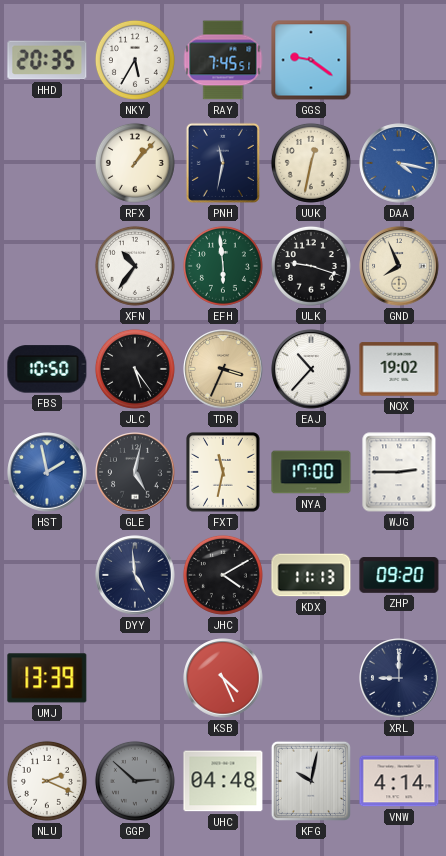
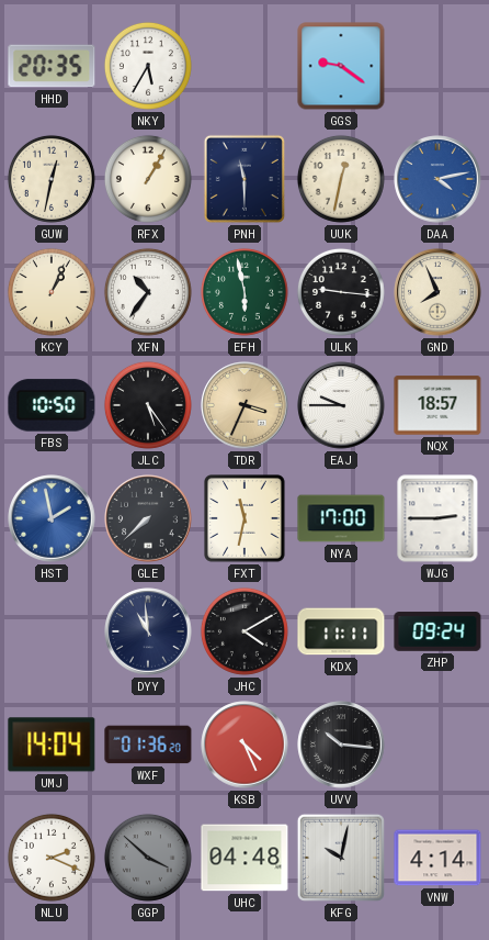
RAY: 7:45 -> none
GUW: none -> 12:32
RFX: 1:07 -> 1:05
PNH: 11:32 -> 11:30
DAA: 4:17 -> 4:13
KCY: none -> 1:04
EFH: 5:59 -> 5:58
ULK: 9:18 -> 9:16
EAJ: 10:37 -> 9:45
NQX: 19:02 -> 18:57
GLE: 5:02 -> 7:38
DYY: 4:59 -> 10:59
KDX: 11:13 -> 11:11
ZHP: 09:20 -> 09:24
UMJ: 13:39 -> 14:04
WXF: none -> 01:36
UVV: none -> 10:16
XRL: 9:00 -> none
GGP: 2:52 -> 3:52
